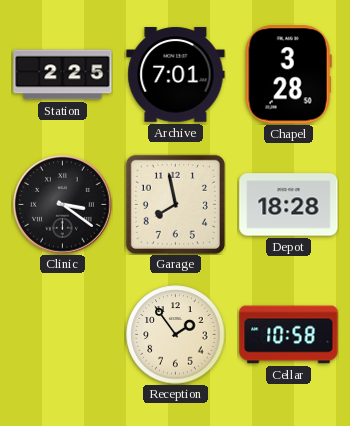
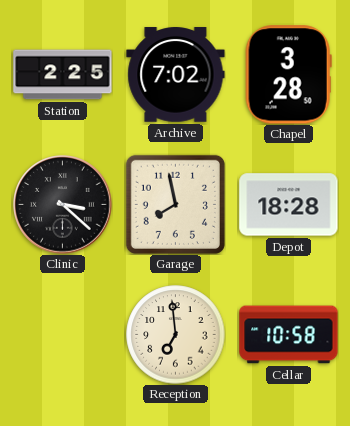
Archive: 7:01 -> 7:02
Clinic: 3:21 -> 3:22
Reception: 1:54 -> 6:59
